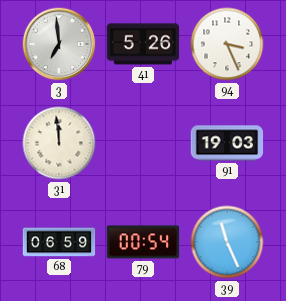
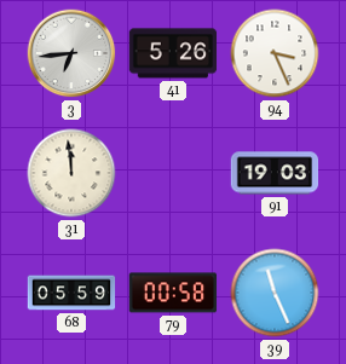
3: 6:59 -> 6:44
68: 06:59 -> 05:59
79: 00:54 -> 00:58
